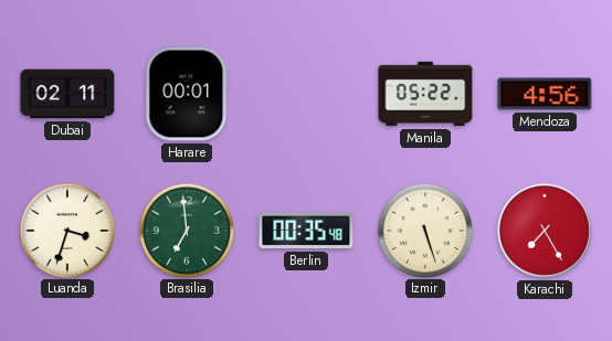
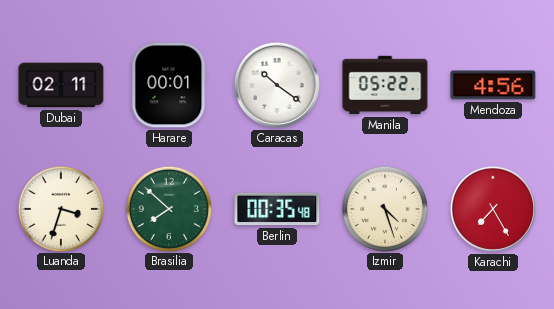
Caracas: none -> 10:21
Brasilia: 6:59 -> 7:52
Izmir: 5:27 -> 4:27
